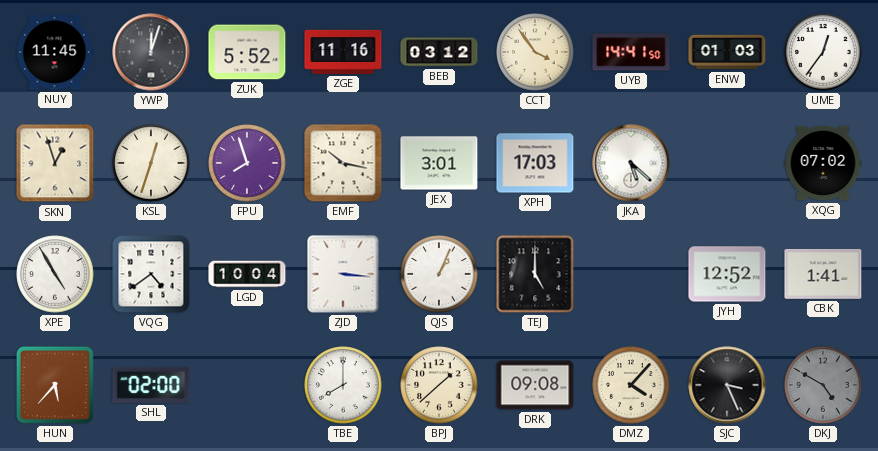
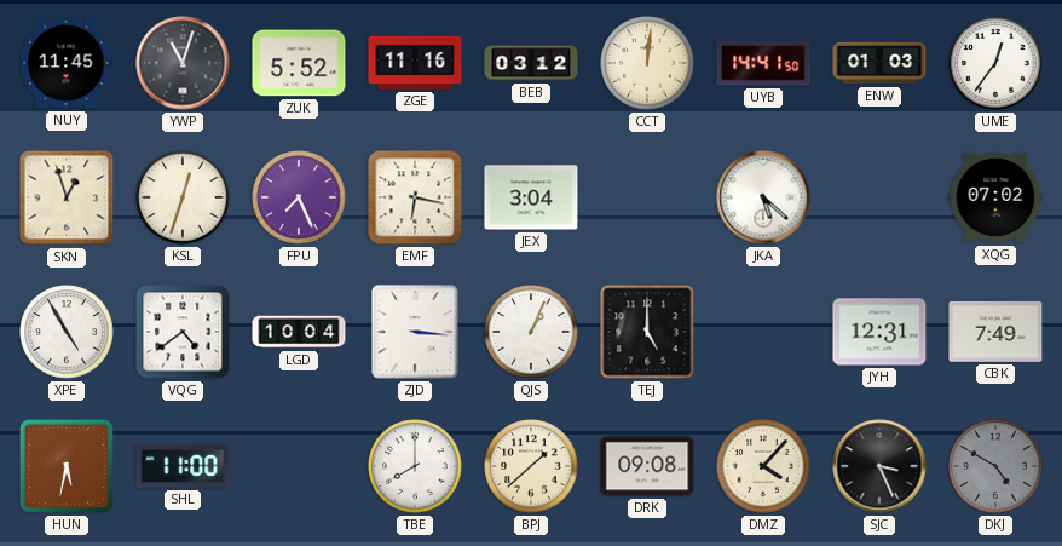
YWP: 12:03 -> 11:03
CCT: 3:54 -> 12:01
FPU: 7:57 -> 7:26
EMF: 10:17 -> 6:17
JEX: 3:01 -> 3:04
XPH: 17:03 -> none
JYH: 12:52 -> 12:31
CBK: 1:41 -> 7:49
HUN: 5:37 -> 5:32
SHL: 02:00 -> 11:00
